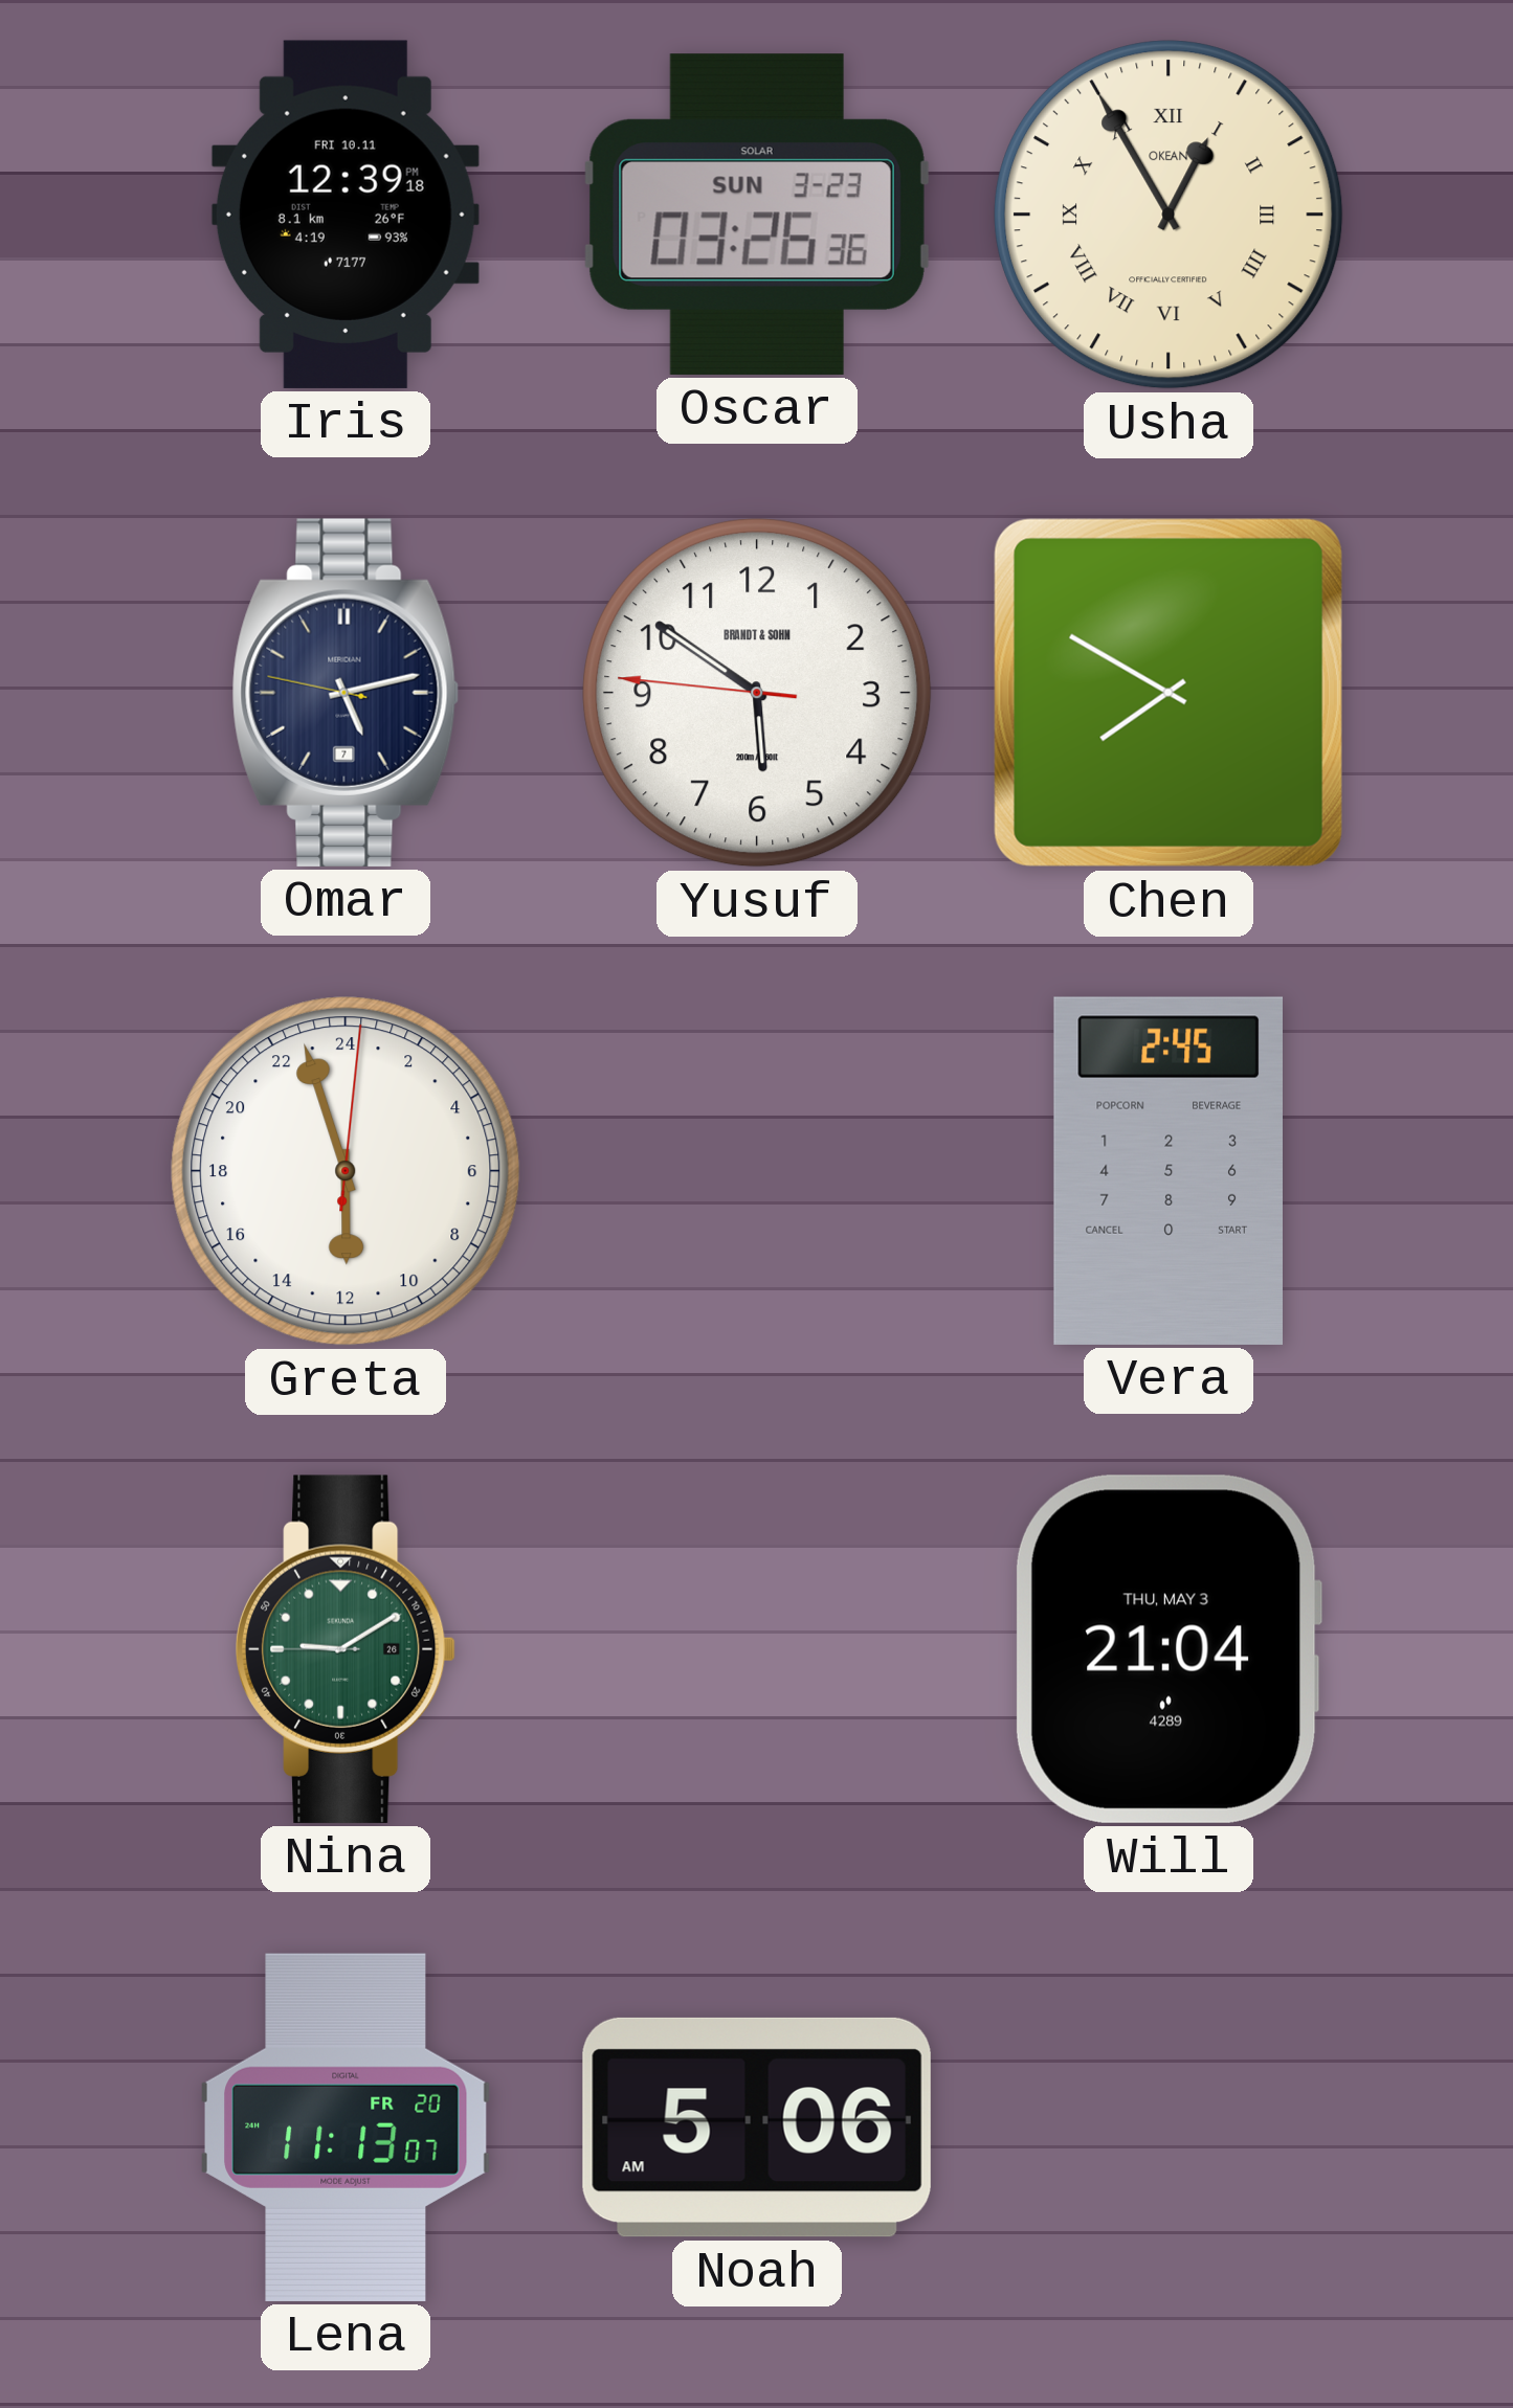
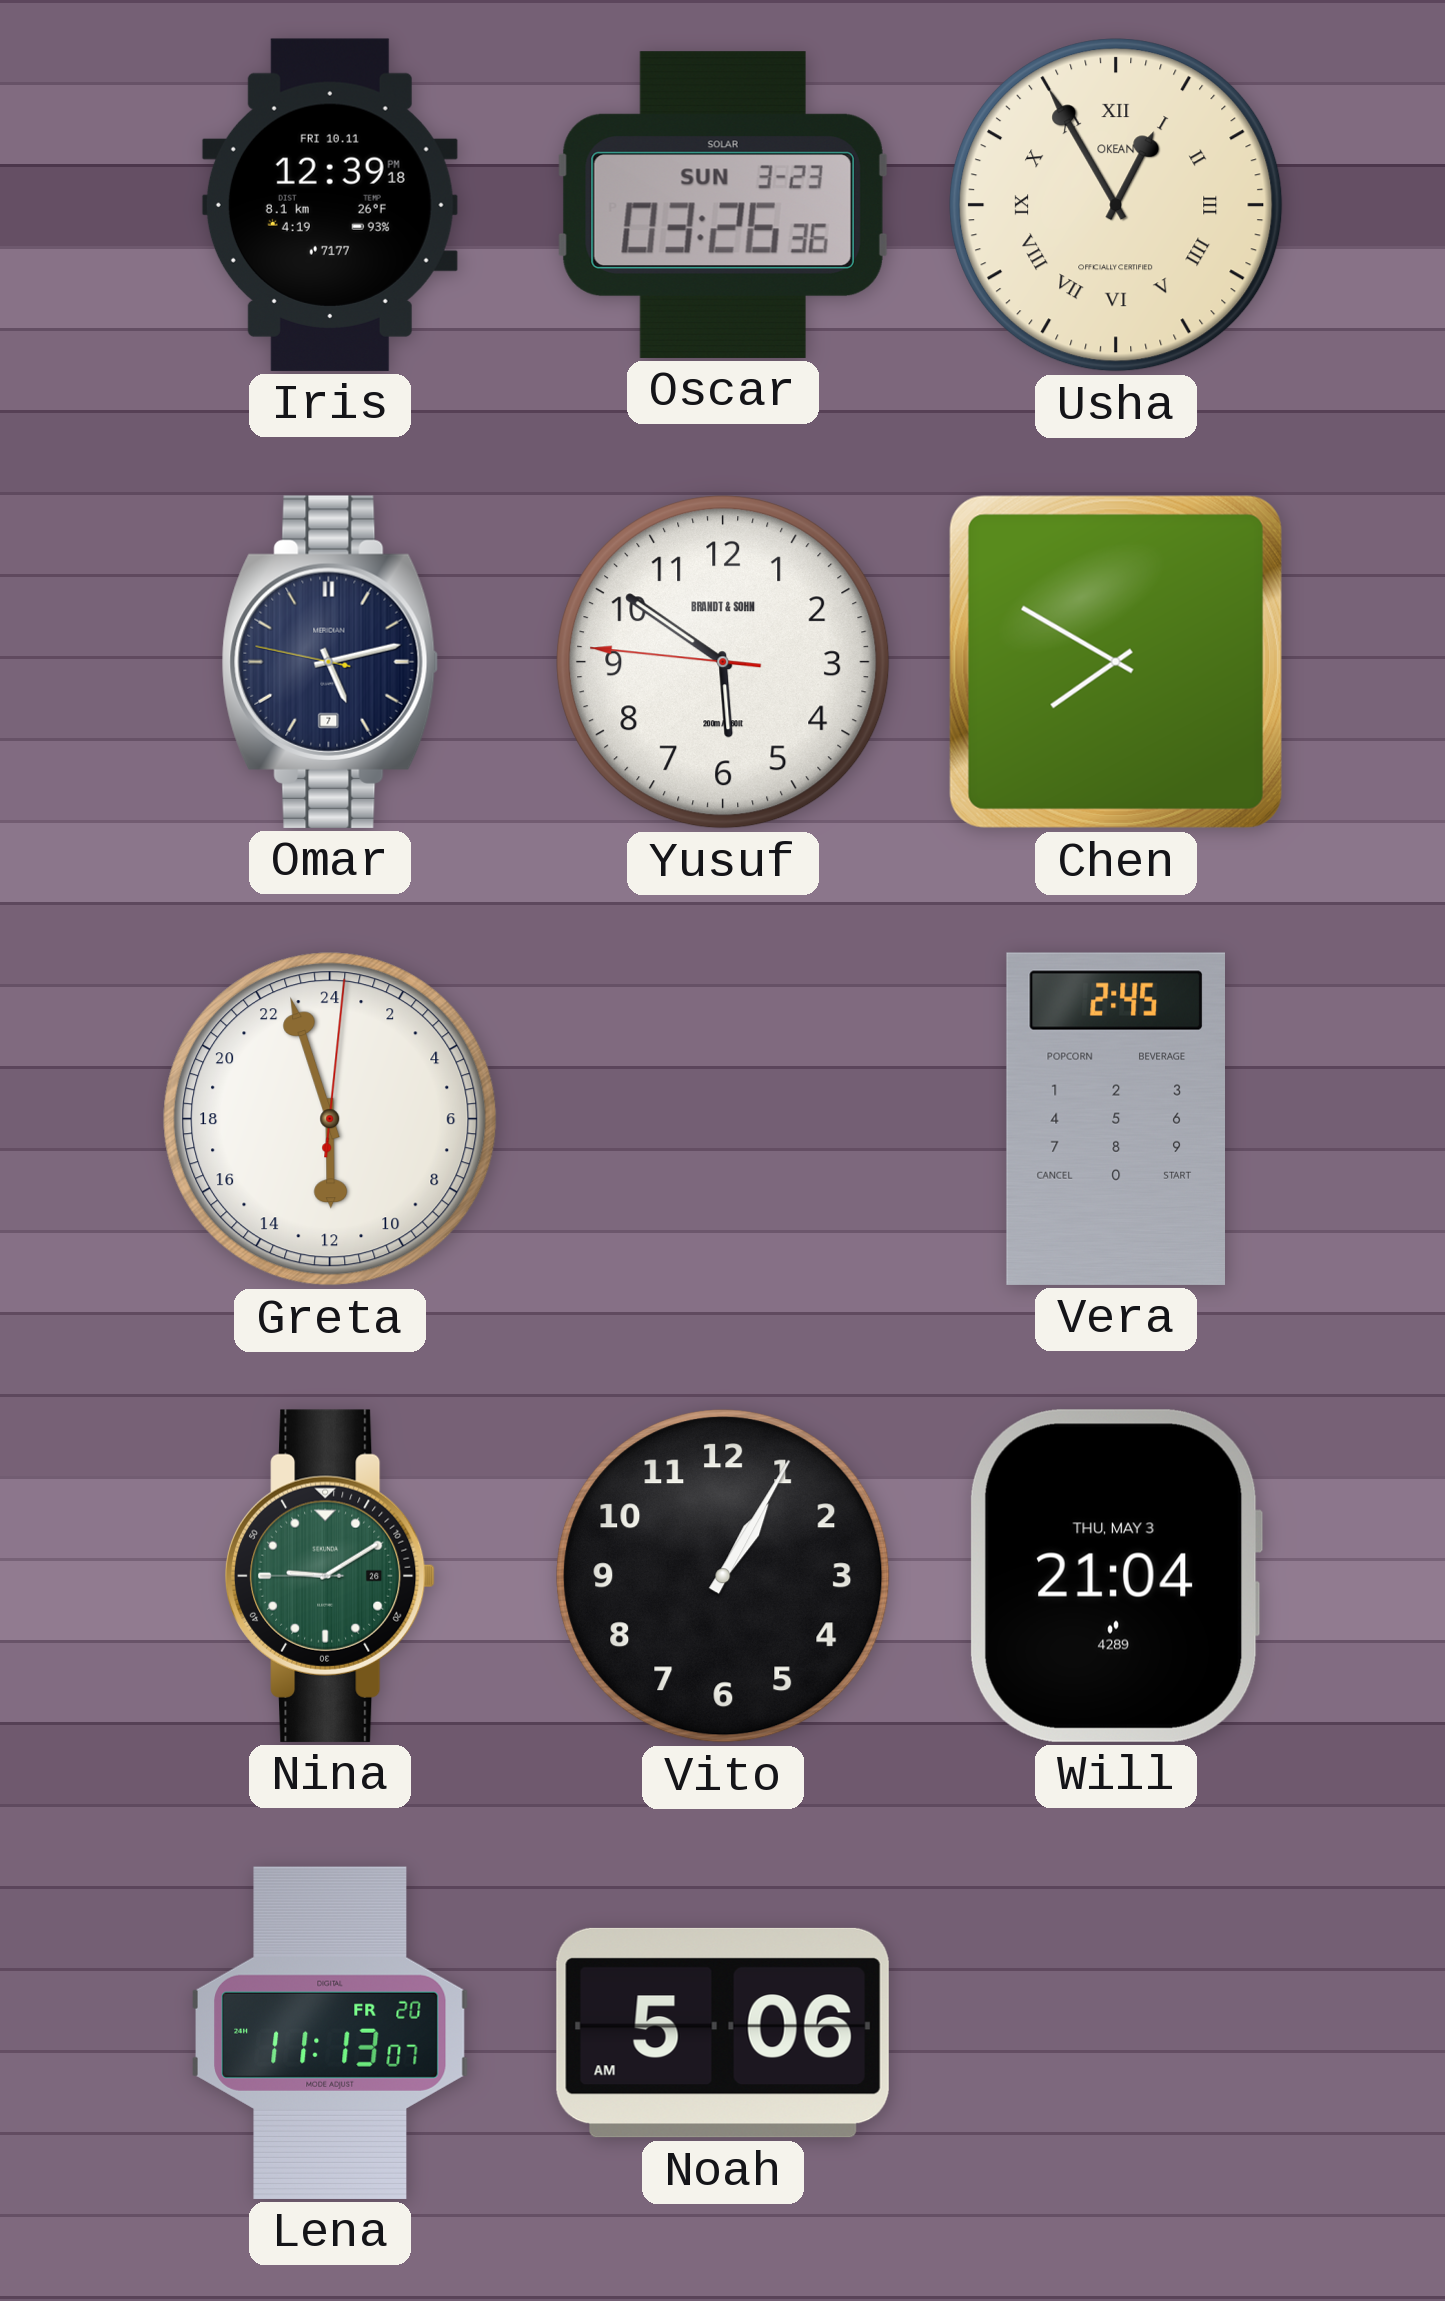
Vito: none -> 1:05
